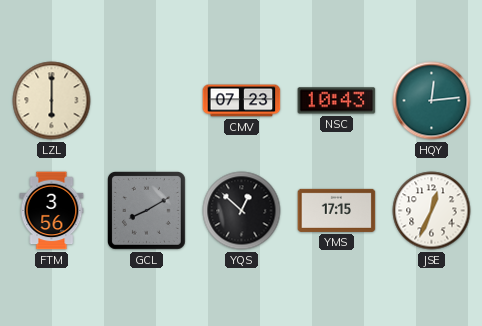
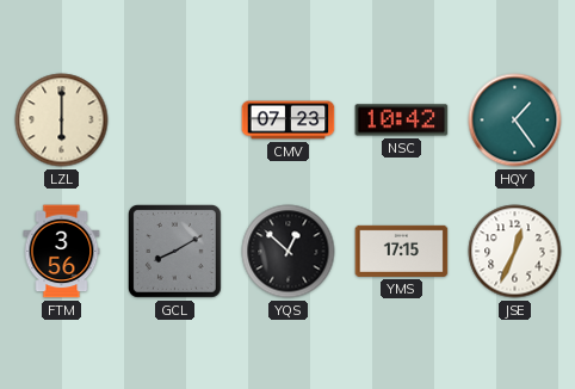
NSC: 10:43 -> 10:42
HQY: 12:14 -> 1:24
